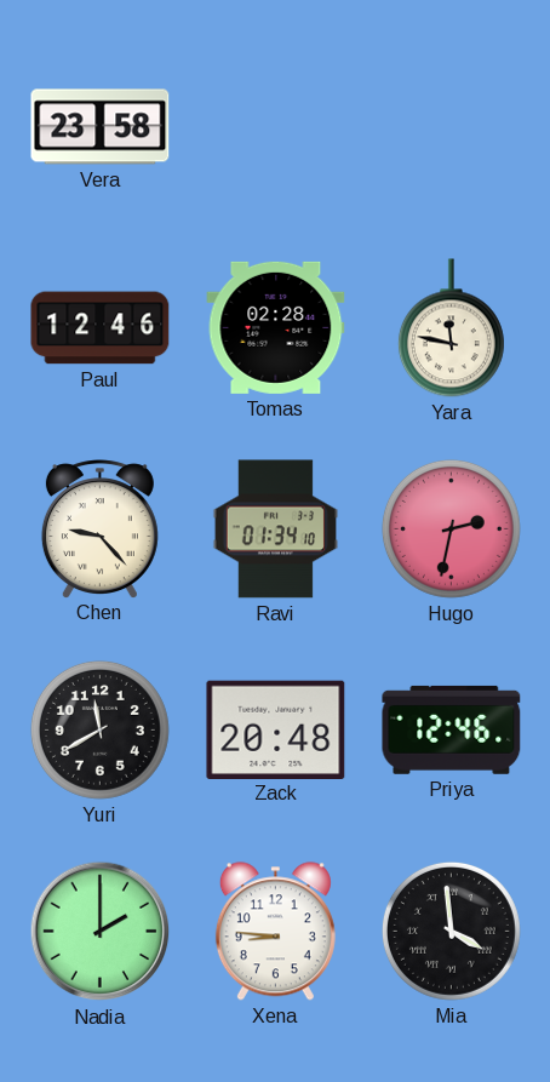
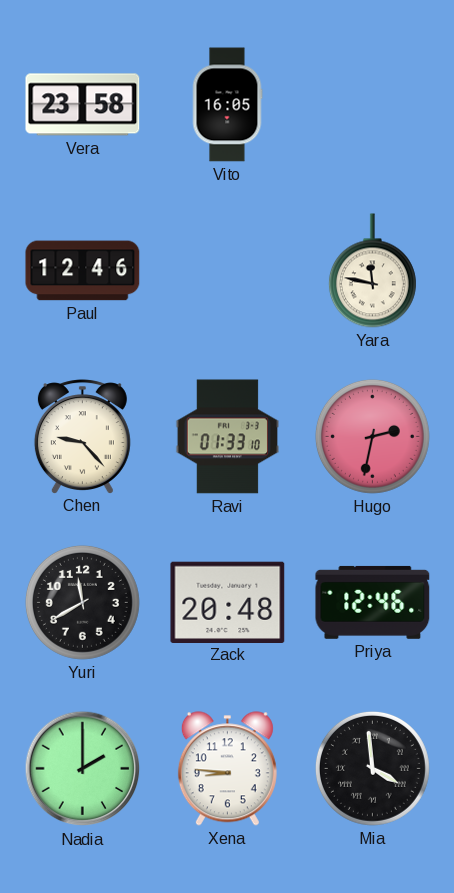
Vito: none -> 16:05
Tomas: 02:28 -> none
Ravi: 01:34 -> 01:33
